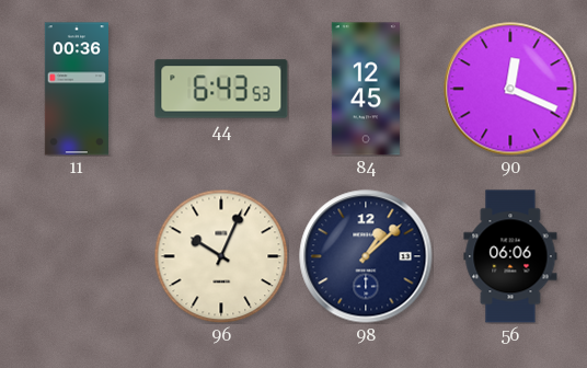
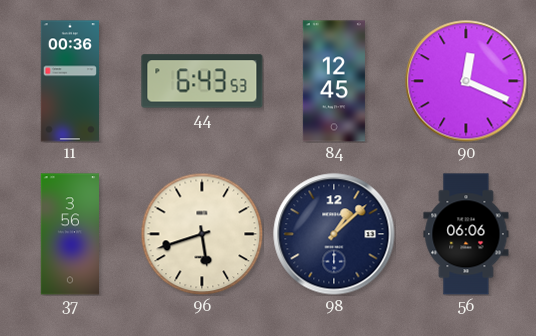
37: none -> 3:56
96: 10:04 -> 5:42
